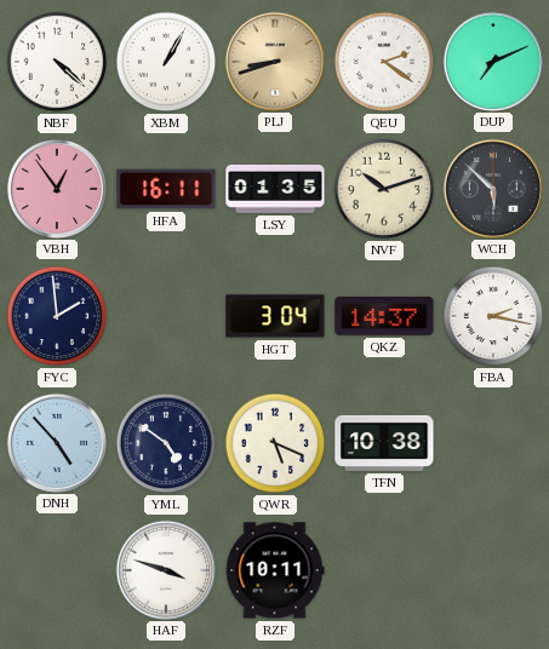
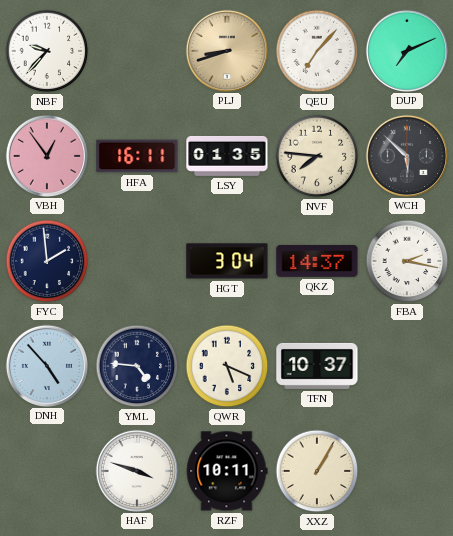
NBF: 4:22 -> 9:37
XBM: 1:05 -> none
QEU: 2:21 -> 7:07
NVF: 10:12 -> 7:46
YML: 4:51 -> 4:46
TFN: 10:38 -> 10:37
XXZ: none -> 1:05
